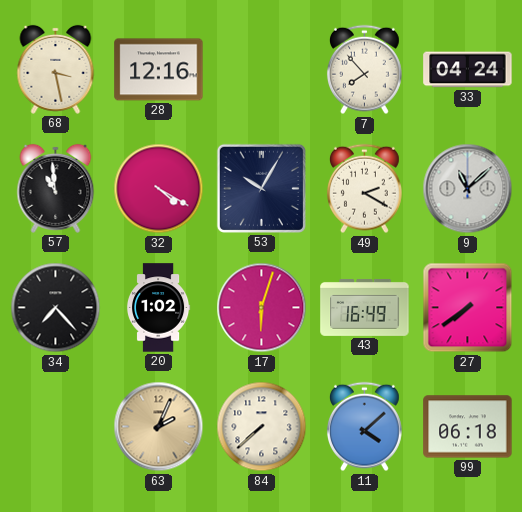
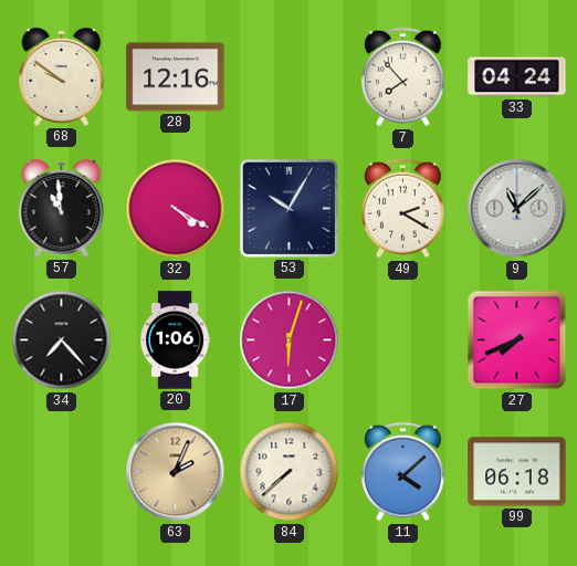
68: 3:28 -> 9:51
20: 1:02 -> 1:06
43: 16:49 -> none
27: 7:39 -> 7:41
